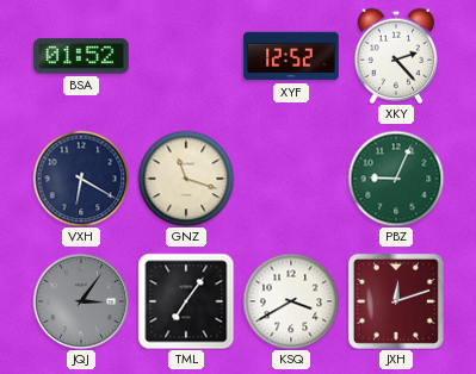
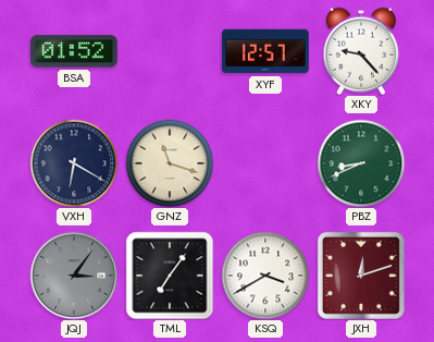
XYF: 12:52 -> 12:57
XKY: 2:23 -> 9:23
PBZ: 9:04 -> 8:41
